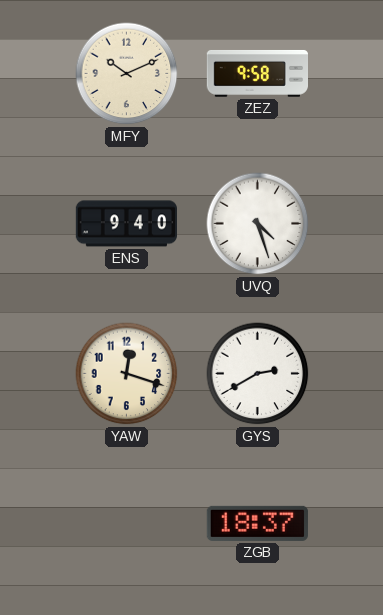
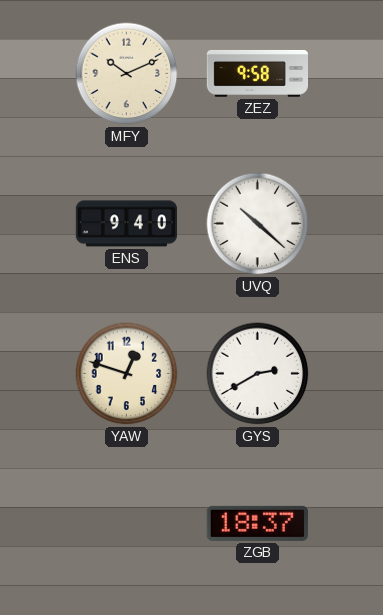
UVQ: 4:27 -> 10:22
YAW: 12:18 -> 12:48
